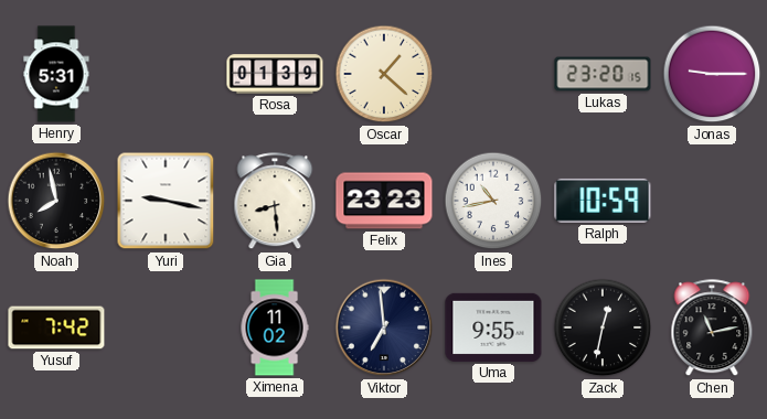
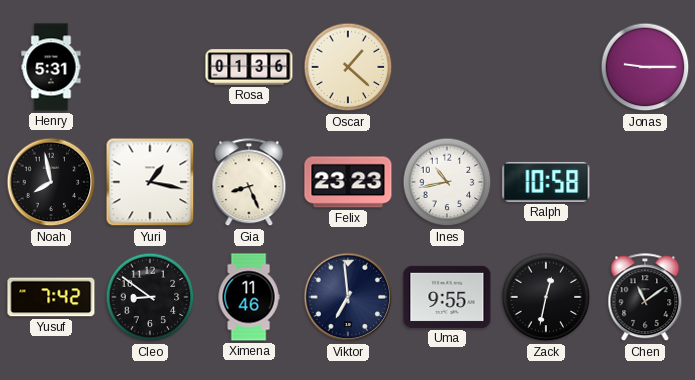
Rosa: 01:39 -> 01:36
Lukas: 23:20 -> none
Yuri: 9:17 -> 1:17
Gia: 8:29 -> 8:26
Ralph: 10:59 -> 10:58
Cleo: none -> 8:51
Ximena: 11:02 -> 11:46
Chen: 11:13 -> 11:09
